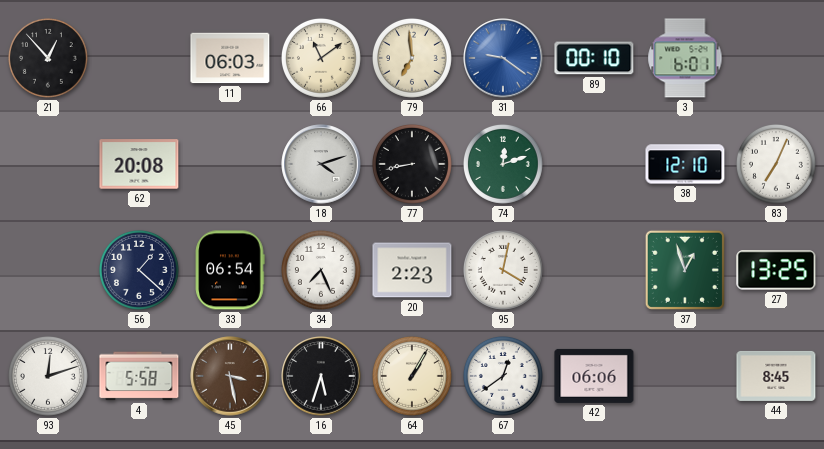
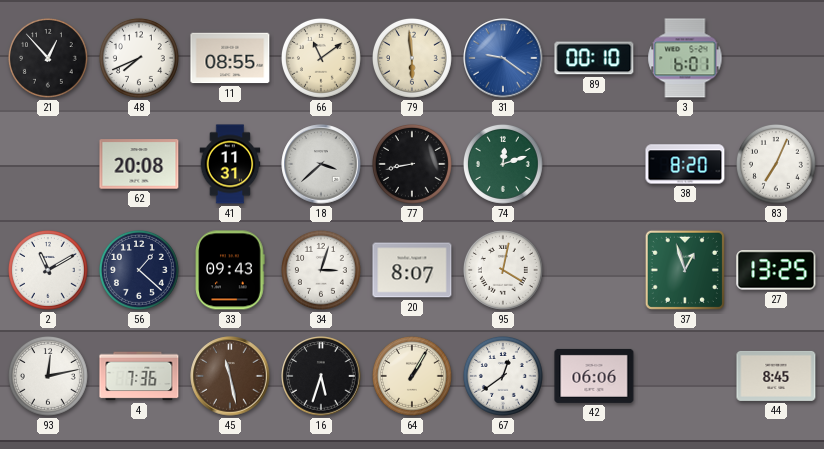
48: none -> 7:41
11: 06:03 -> 08:55
79: 6:59 -> 5:59
41: none -> 11:31
18: 4:12 -> 3:38
38: 12:10 -> 8:20
2: none -> 11:10
33: 06:54 -> 09:43
34: 7:26 -> 3:03
20: 2:23 -> 8:07
93: 12:12 -> 12:13
4: 5:58 -> 7:36
45: 3:28 -> 11:28
